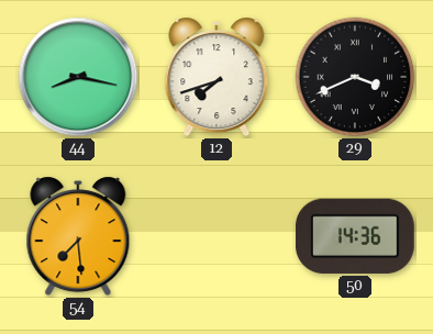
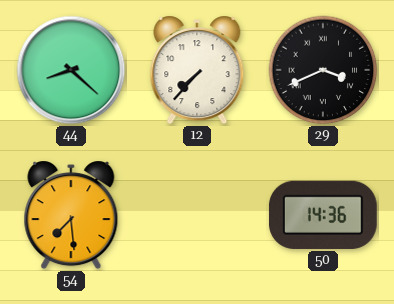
44: 8:17 -> 8:22
12: 7:42 -> 7:37
